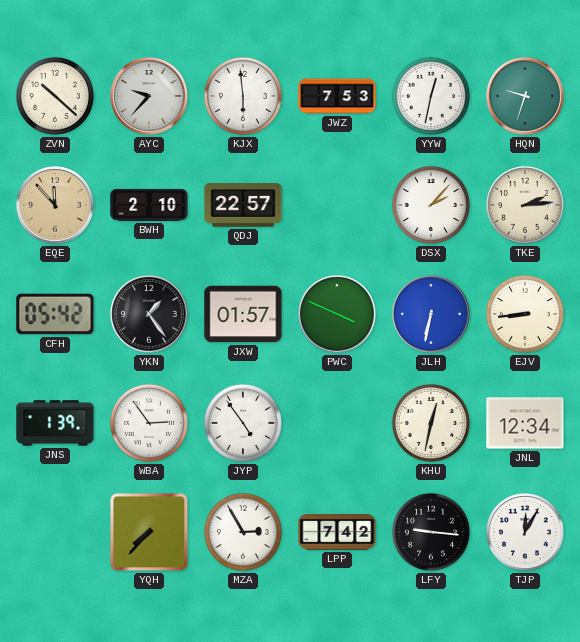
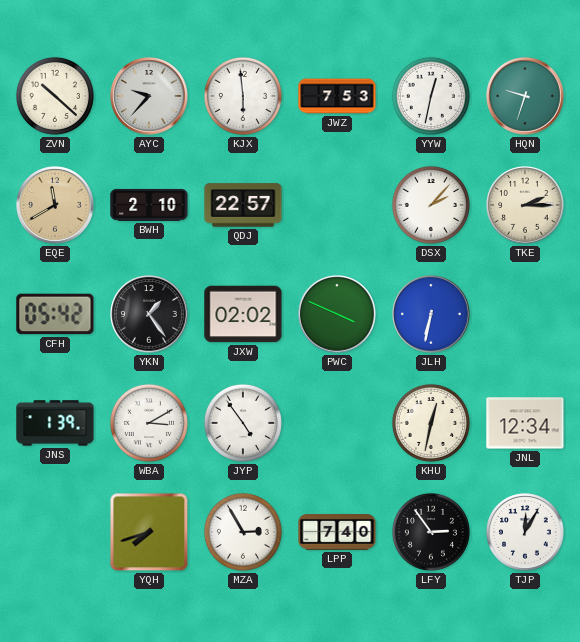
EQE: 11:53 -> 11:40
TKE: 2:14 -> 2:15
JXW: 01:57 -> 02:02
EJV: 8:44 -> none
WBA: 2:54 -> 3:10
YQH: 7:37 -> 7:42
LPP: 7:42 -> 7:40
LFY: 9:16 -> 2:54
